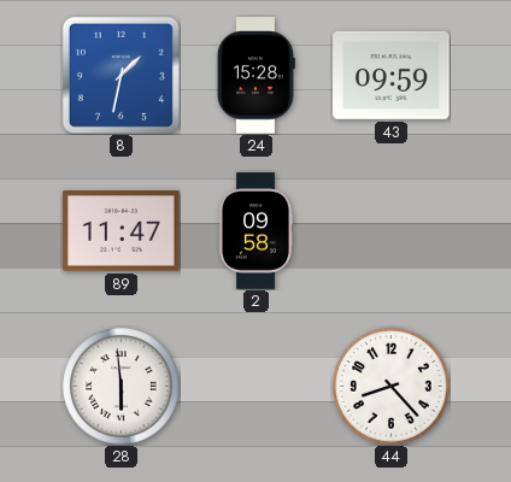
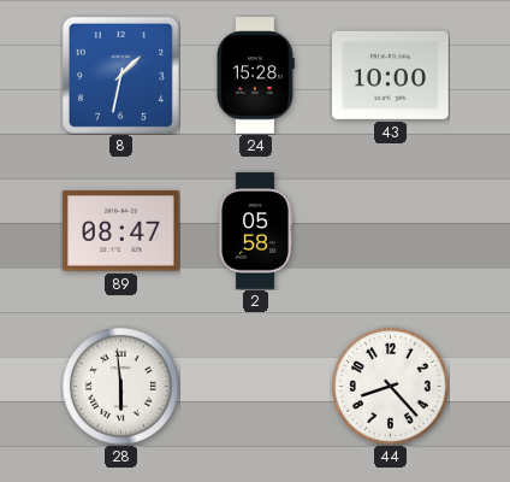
43: 09:59 -> 10:00
89: 11:47 -> 08:47
2: 09:58 -> 05:58
